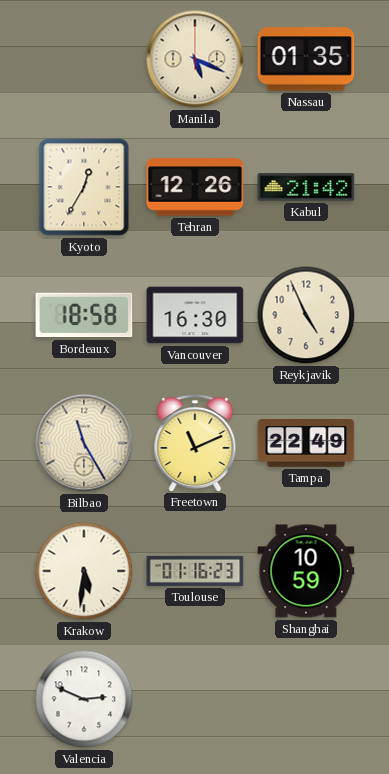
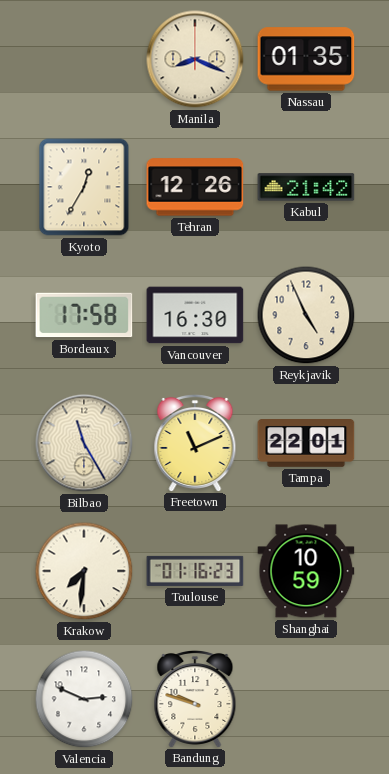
Manila: 5:19 -> 8:19
Bordeaux: 18:58 -> 17:58
Tampa: 22:49 -> 22:01
Krakow: 5:31 -> 7:31
Bandung: none -> 9:48
